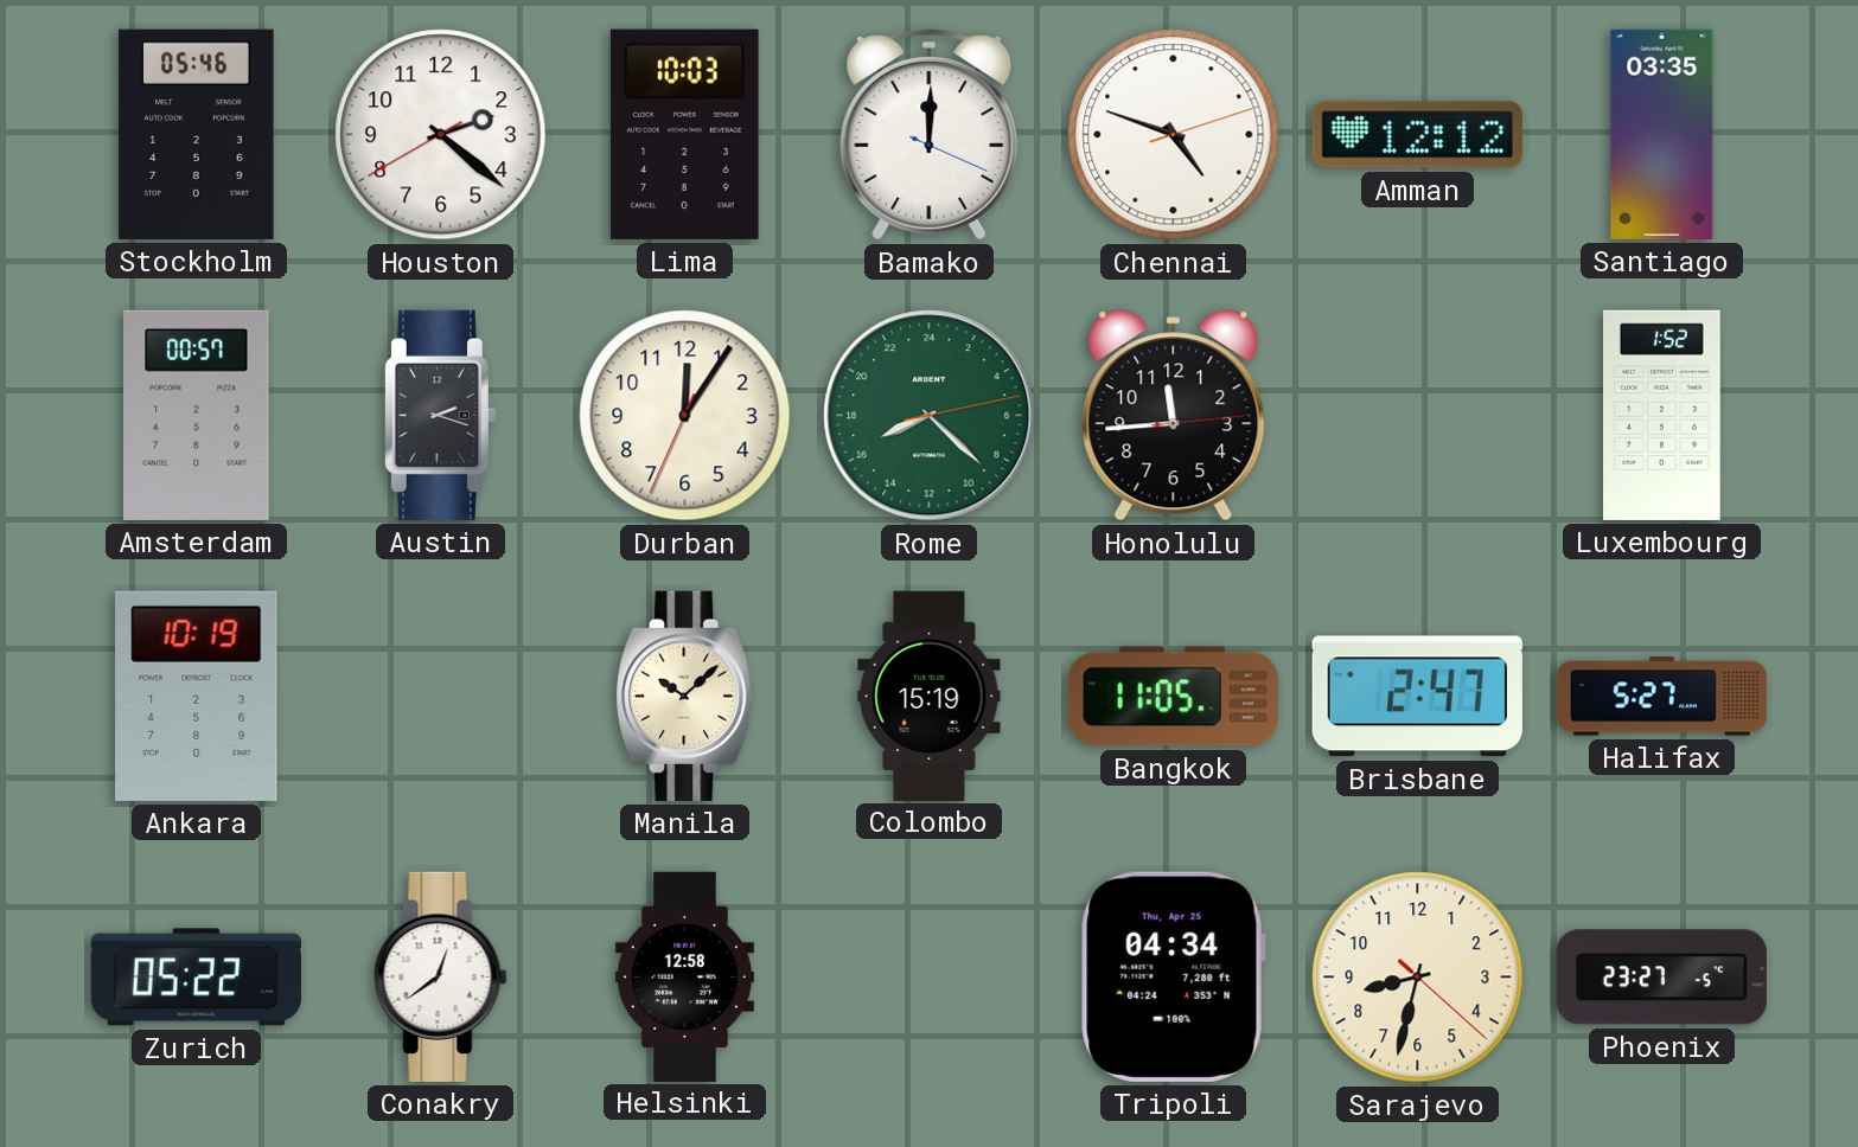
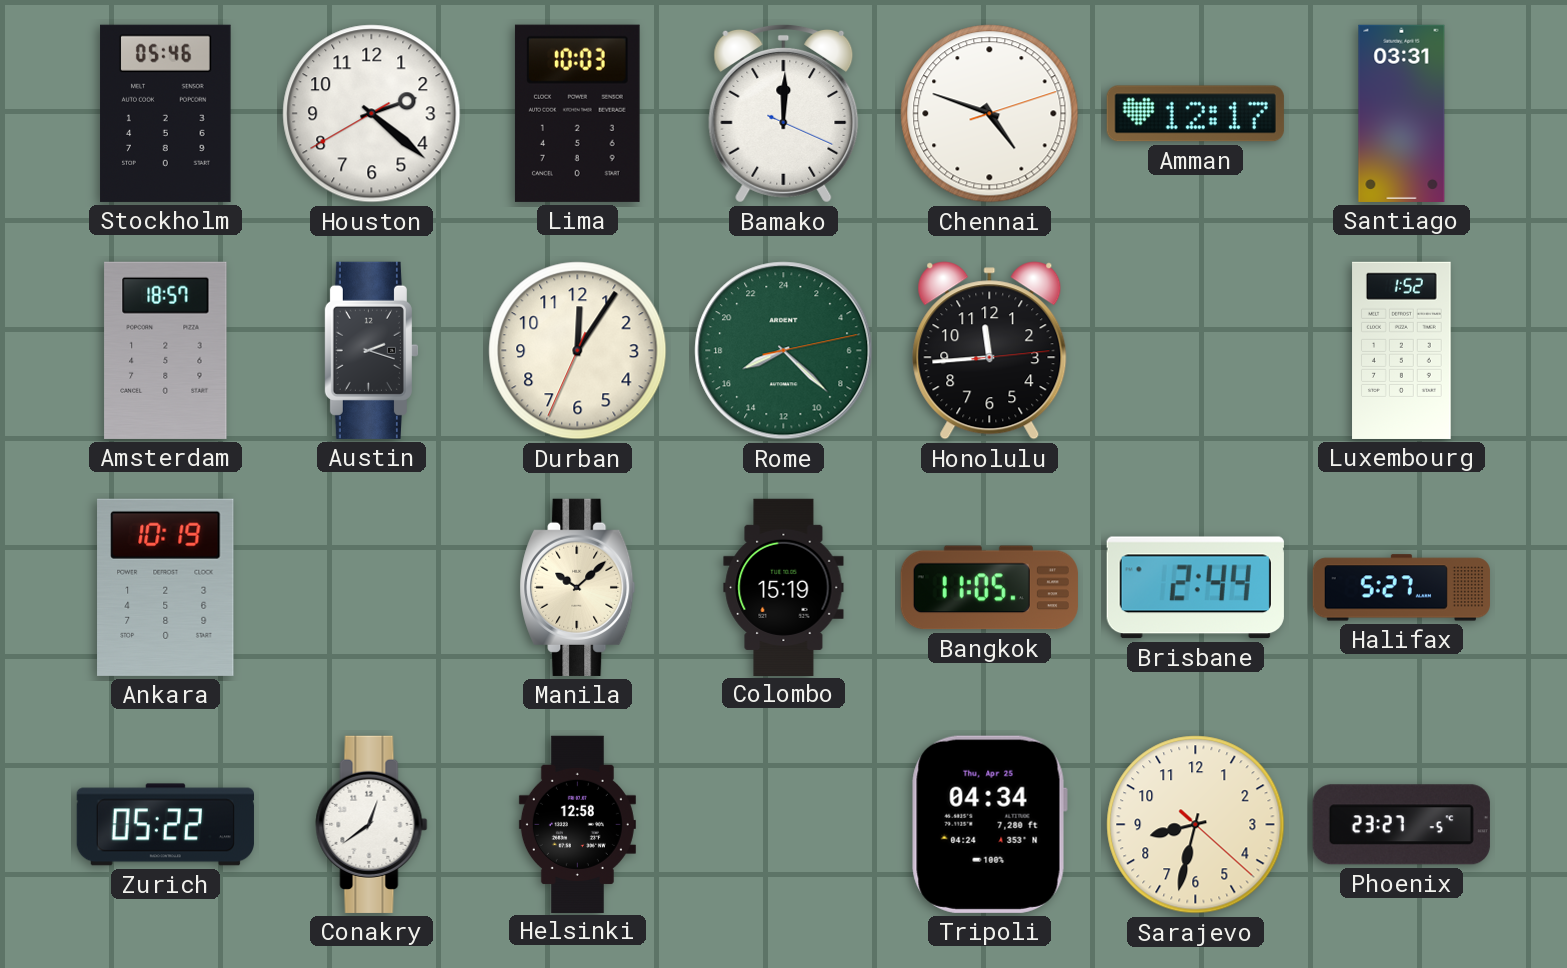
Amman: 12:12 -> 12:17
Santiago: 03:35 -> 03:31
Amsterdam: 00:57 -> 18:57
Brisbane: 2:47 -> 2:44
